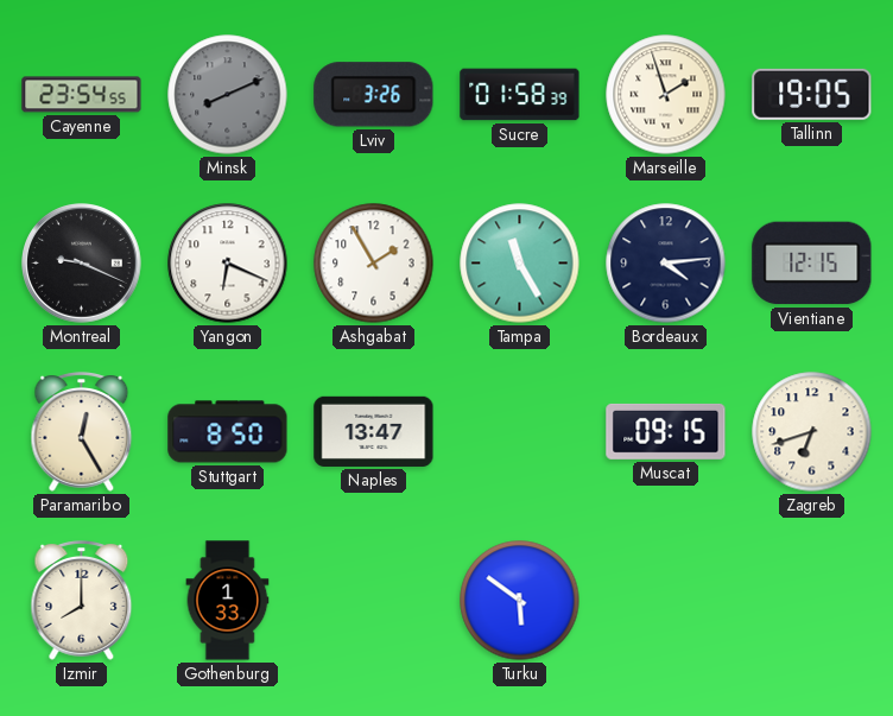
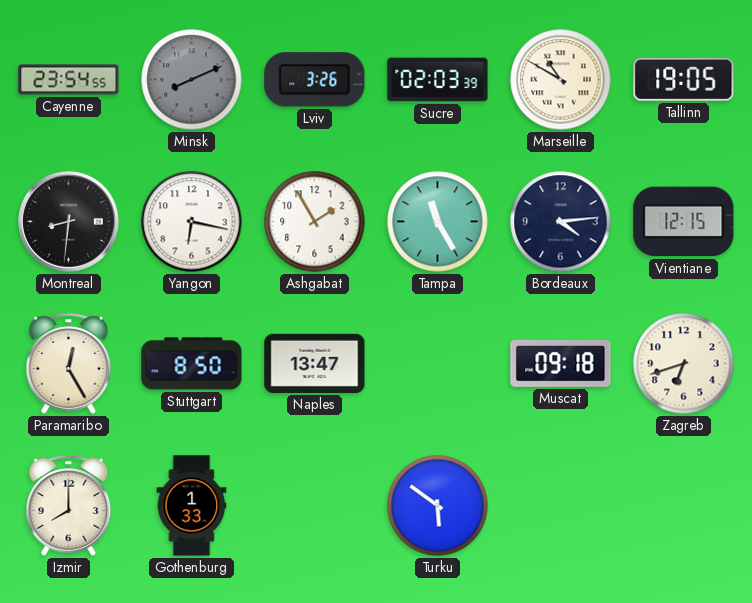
Sucre: 01:58 -> 02:03
Marseille: 1:57 -> 10:50
Montreal: 9:19 -> 8:31
Yangon: 6:19 -> 6:17
Muscat: 09:15 -> 09:18
